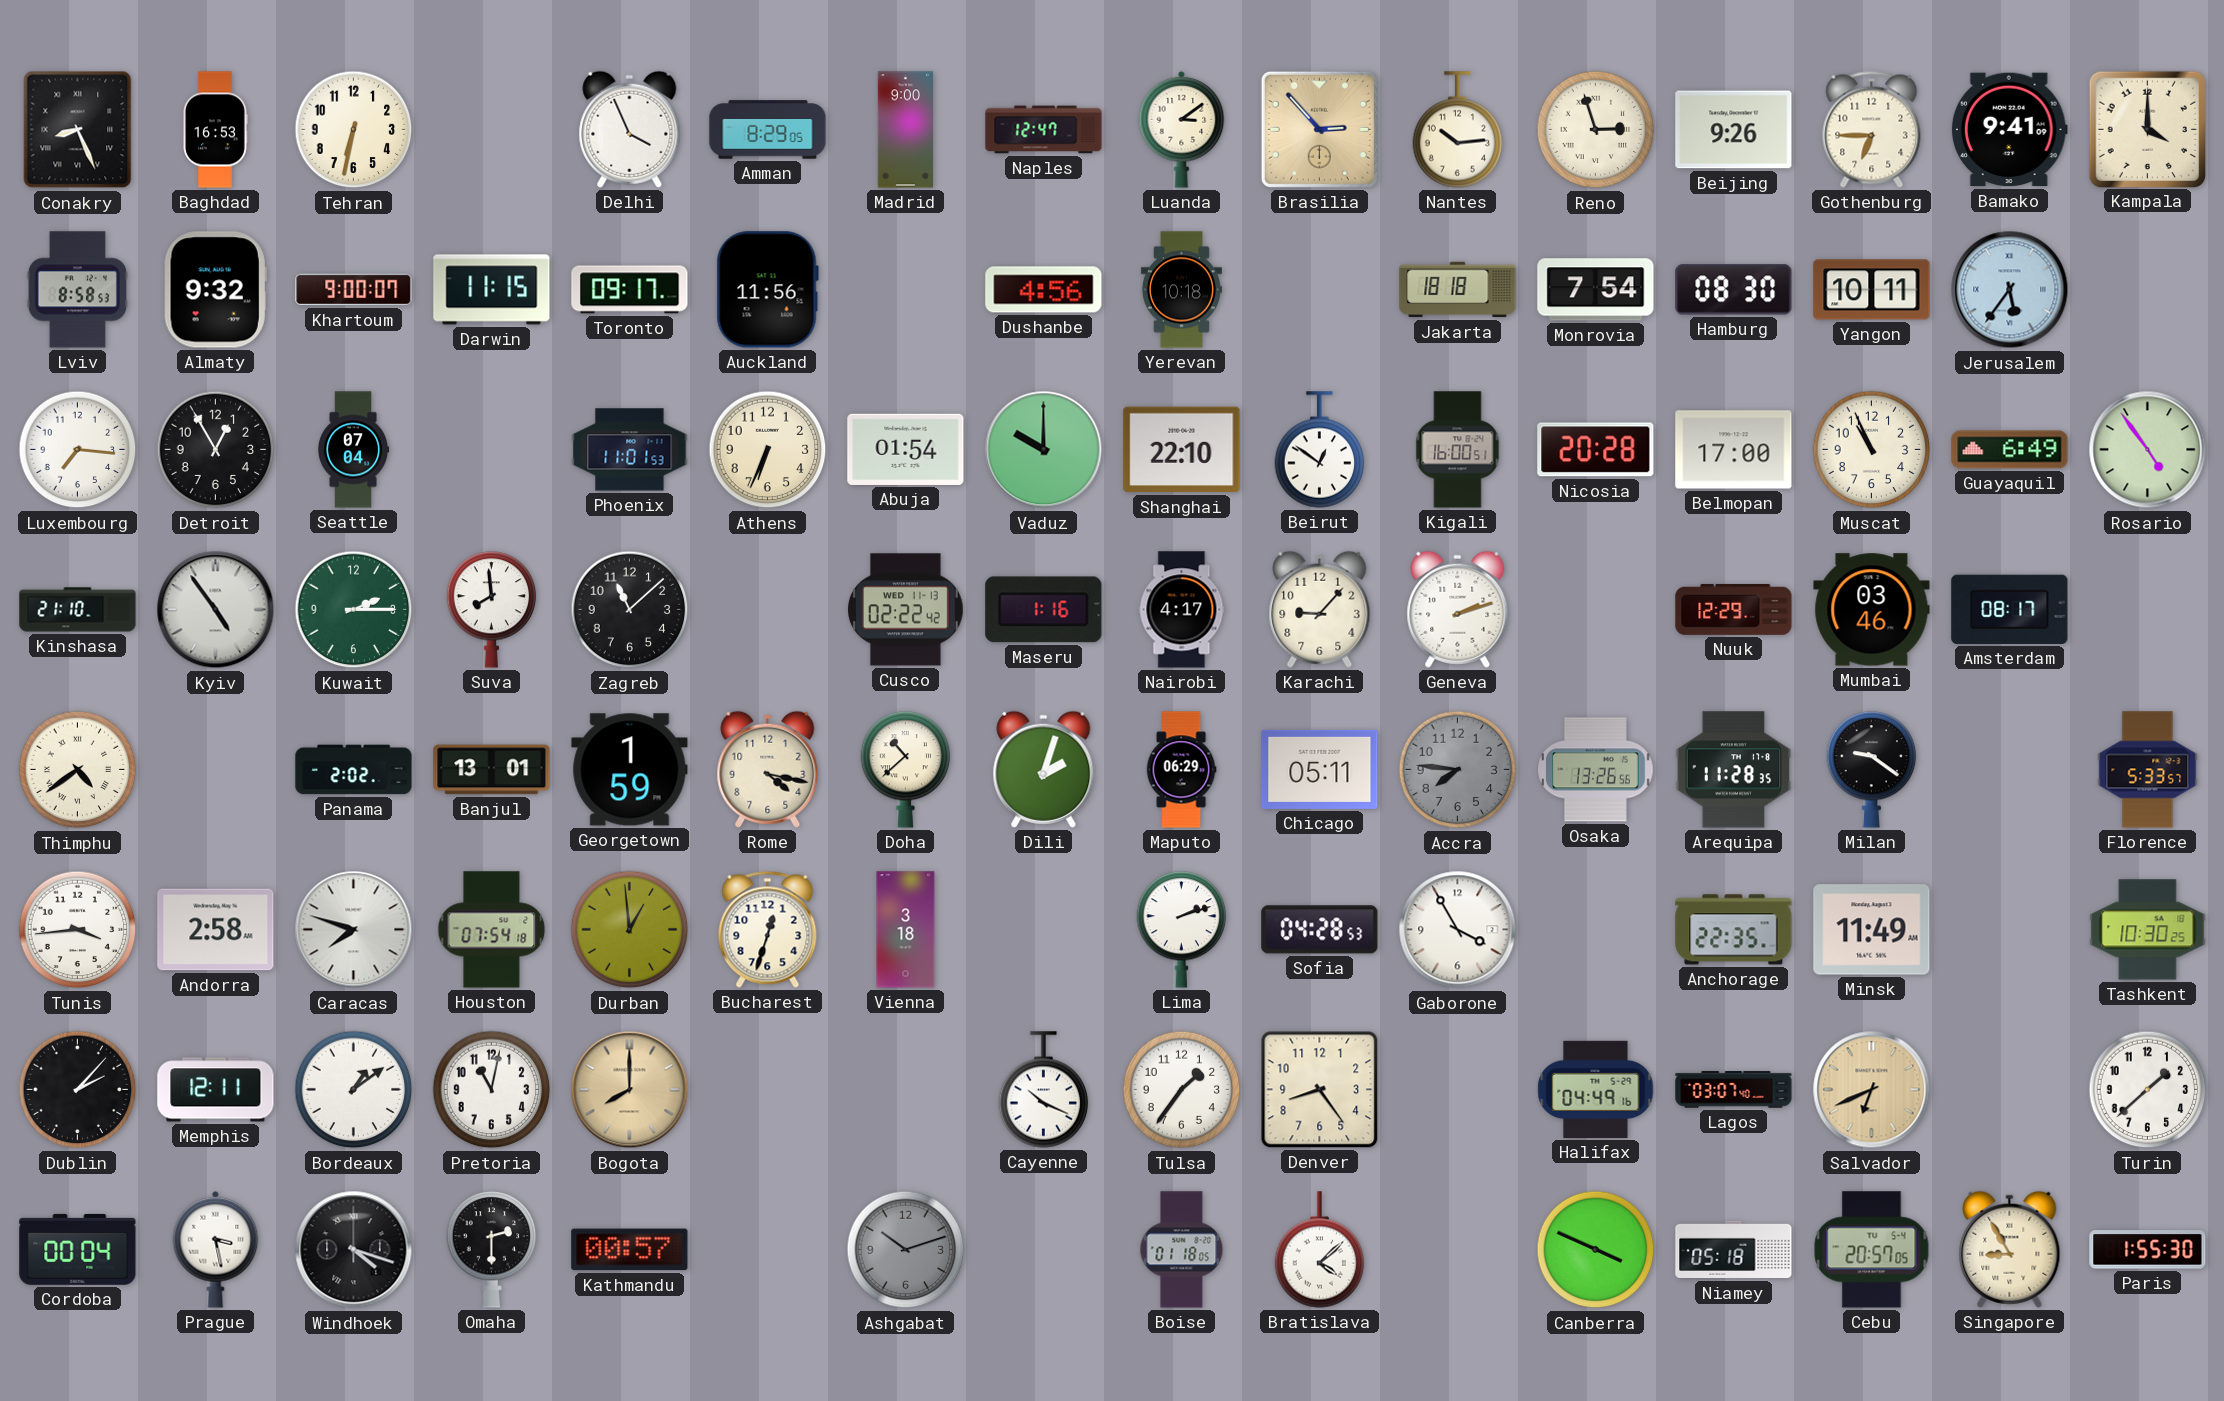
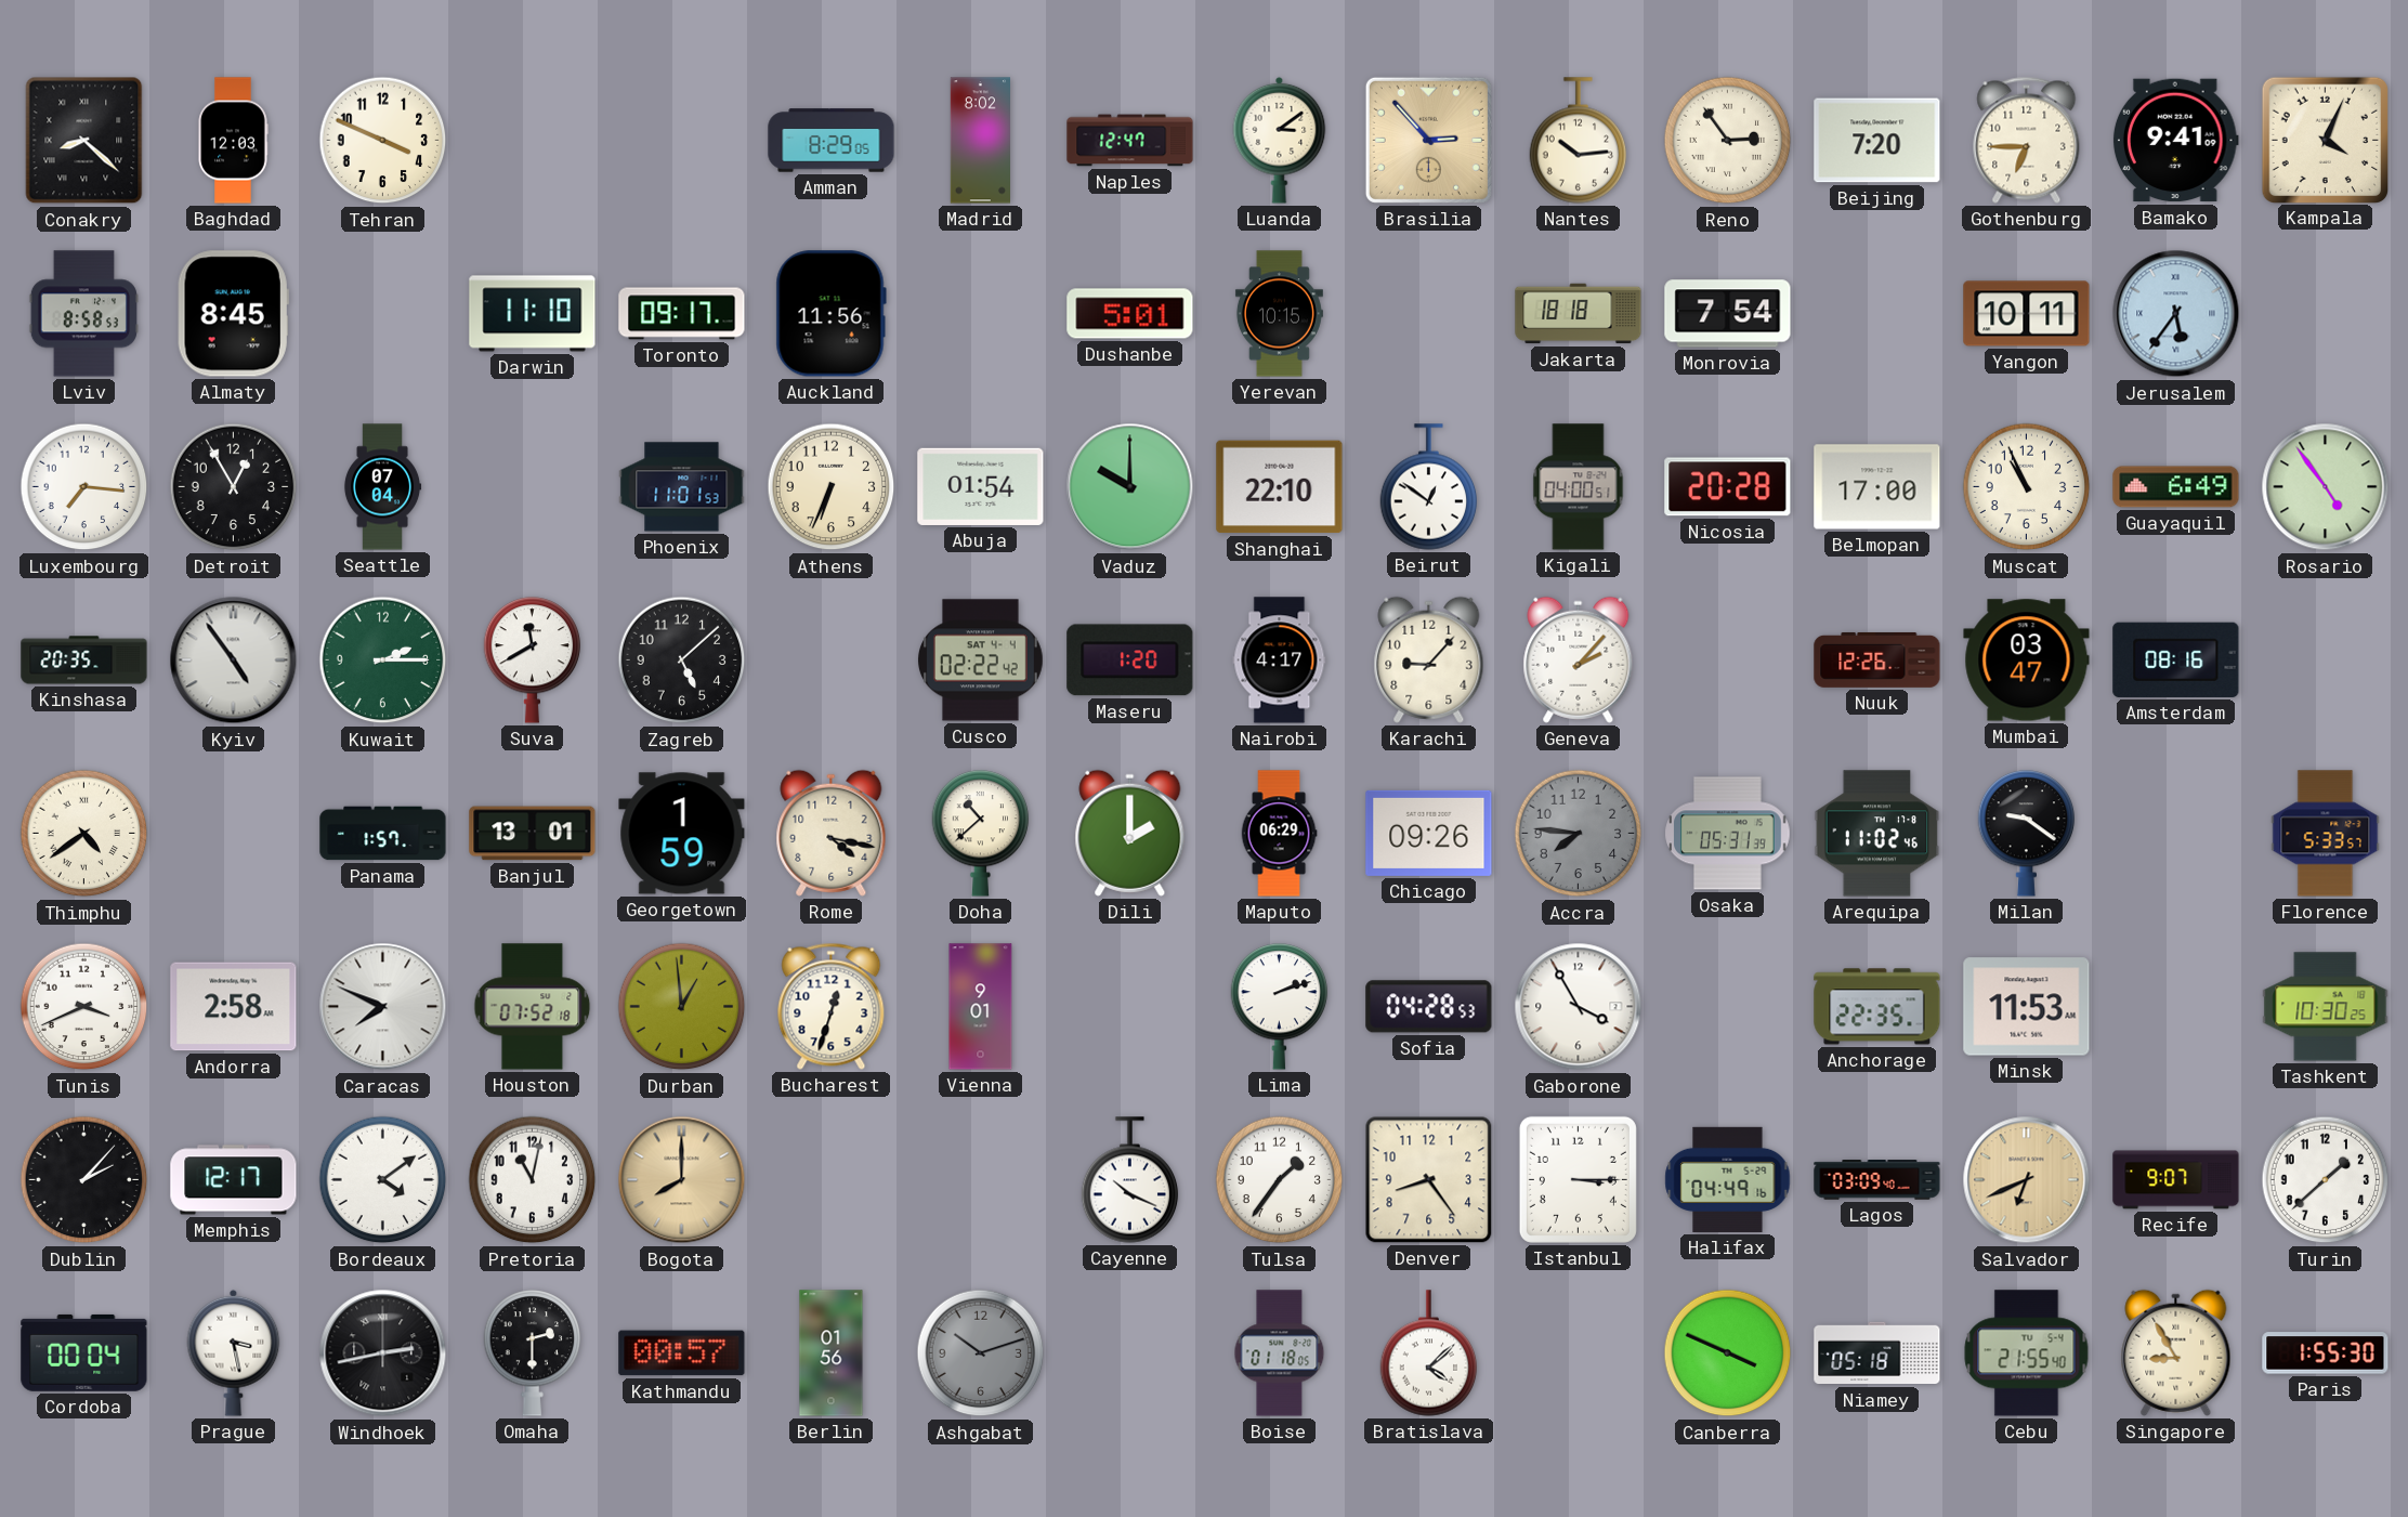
Conakry: 8:26 -> 8:22
Baghdad: 16:53 -> 12:03
Tehran: 6:32 -> 3:49
Delhi: 3:56 -> none
Madrid: 9:00 -> 8:02
Reno: 2:57 -> 2:54
Beijing: 9:26 -> 7:20
Kampala: 4:00 -> 4:04
Almaty: 9:32 -> 8:45
Khartoum: 9:00 -> none
Darwin: 11:15 -> 11:10
Dushanbe: 4:56 -> 5:01
Yerevan: 10:18 -> 10:15
Hamburg: 08:30 -> none
Kigali: 16:00 -> 04:00
Kinshasa: 21:10 -> 20:35
Suva: 7:59 -> 11:40
Zagreb: 11:08 -> 5:08
Cusco date: WED 11-13 -> SAT 4-4
Maseru: 1:16 -> 1:20
Geneva: 2:12 -> 2:07
Nuuk: 12:29 -> 12:26
Mumbai: 03:46 -> 03:47
Amsterdam: 08:17 -> 08:16
Panama: 2:02 -> 1:57
Dili: 2:03 -> 2:00
Chicago: 05:11 -> 09:26
Osaka: 13:26 -> 05:31
Arequipa: 11:28 -> 11:02
Tunis: 3:44 -> 3:41
Caracas: 7:48 -> 7:49
Houston: 07:54 -> 07:52
Vienna: 3:18 -> 9:01
Minsk: 11:49 -> 11:53
Memphis: 12:11 -> 12:17
Bordeaux: 1:09 -> 4:09
Istanbul: none -> 3:15
Lagos: 03:07 -> 03:09
Recife: none -> 9:07
Windhoek: 4:18 -> 2:43
Berlin: none -> 01:56
Cebu: 20:57 -> 21:55
